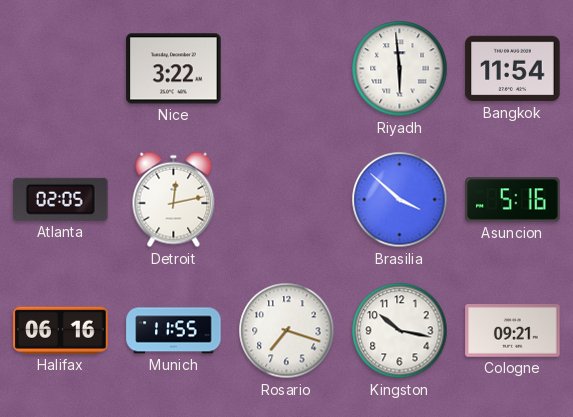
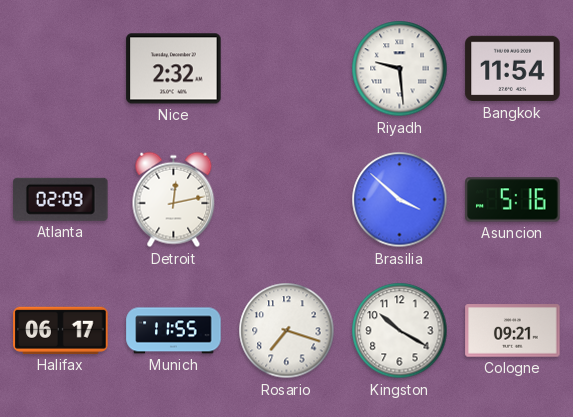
Nice: 3:22 -> 2:32
Riyadh: 5:59 -> 9:29
Atlanta: 02:05 -> 02:09
Halifax: 06:16 -> 06:17
Kingston: 10:17 -> 10:20
